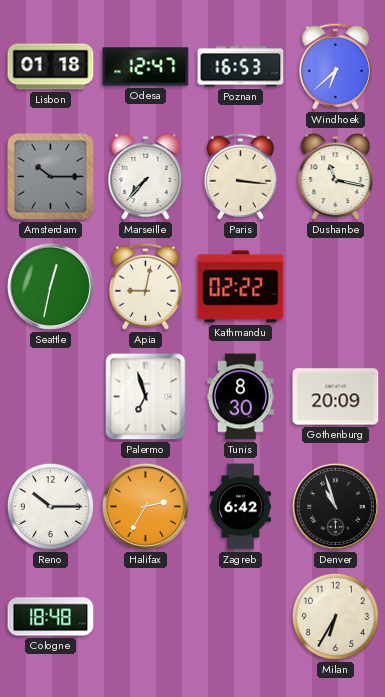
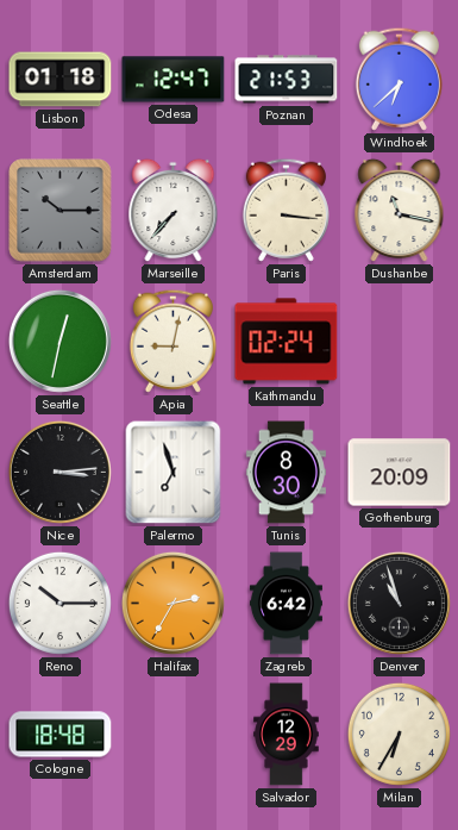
Poznan: 16:53 -> 21:53
Kathmandu: 02:22 -> 02:24
Nice: none -> 3:14
Salvador: none -> 12:29
